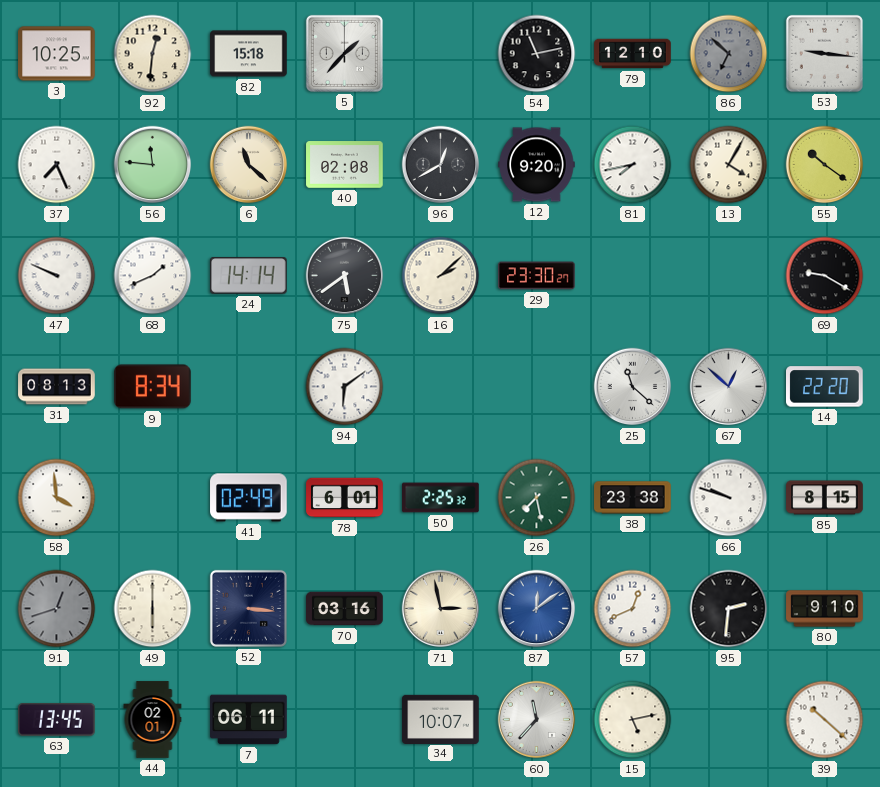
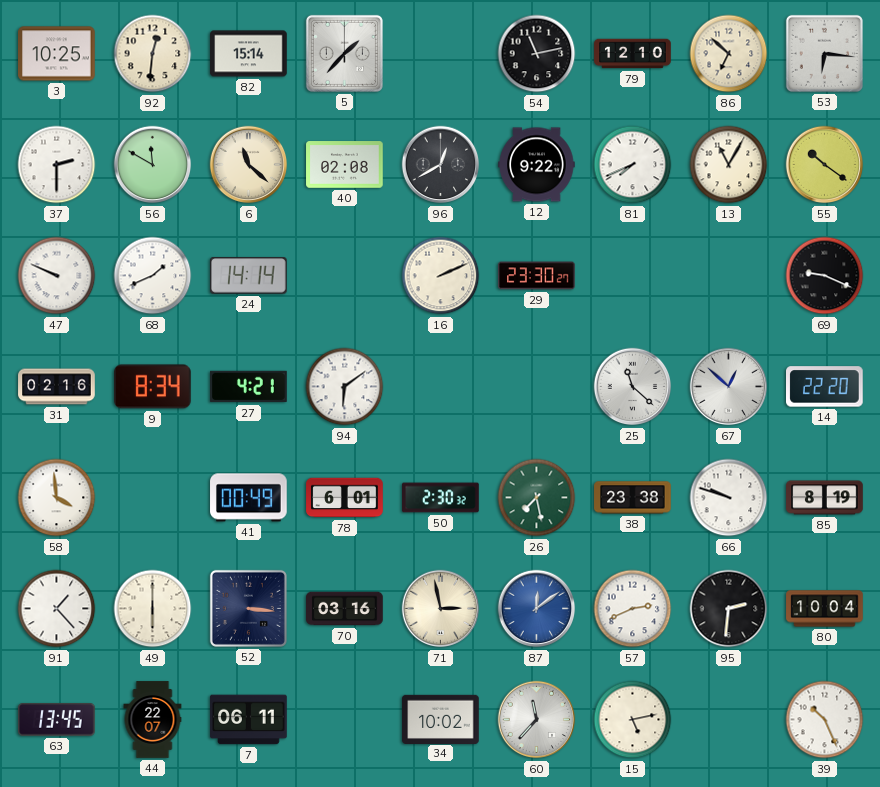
82: 15:18 -> 15:14
86 dial: grey -> cream
53: 9:16 -> 6:16
37: 7:26 -> 2:30
56: 11:46 -> 11:50
12: 9:20 -> 9:22
81: 7:43 -> 7:41
13: 4:05 -> 11:05
75: 5:39 -> none
16: 2:08 -> 2:11
69: 9:20 -> 9:19
31: 08:13 -> 02:16
27: none -> 4:21
41: 02:49 -> 00:49
50: 2:25 -> 2:30
85: 8:15 -> 8:19
91: 12:42 -> 1:23
91 dial: grey -> white
57: 12:41 -> 2:41
80: 9:10 -> 10:04
44: 02:01 -> 22:07
34: 10:07 -> 10:02
39: 10:22 -> 10:26
